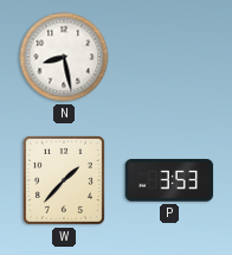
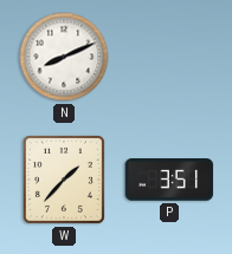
N: 8:28 -> 8:11
P: 3:53 -> 3:51
